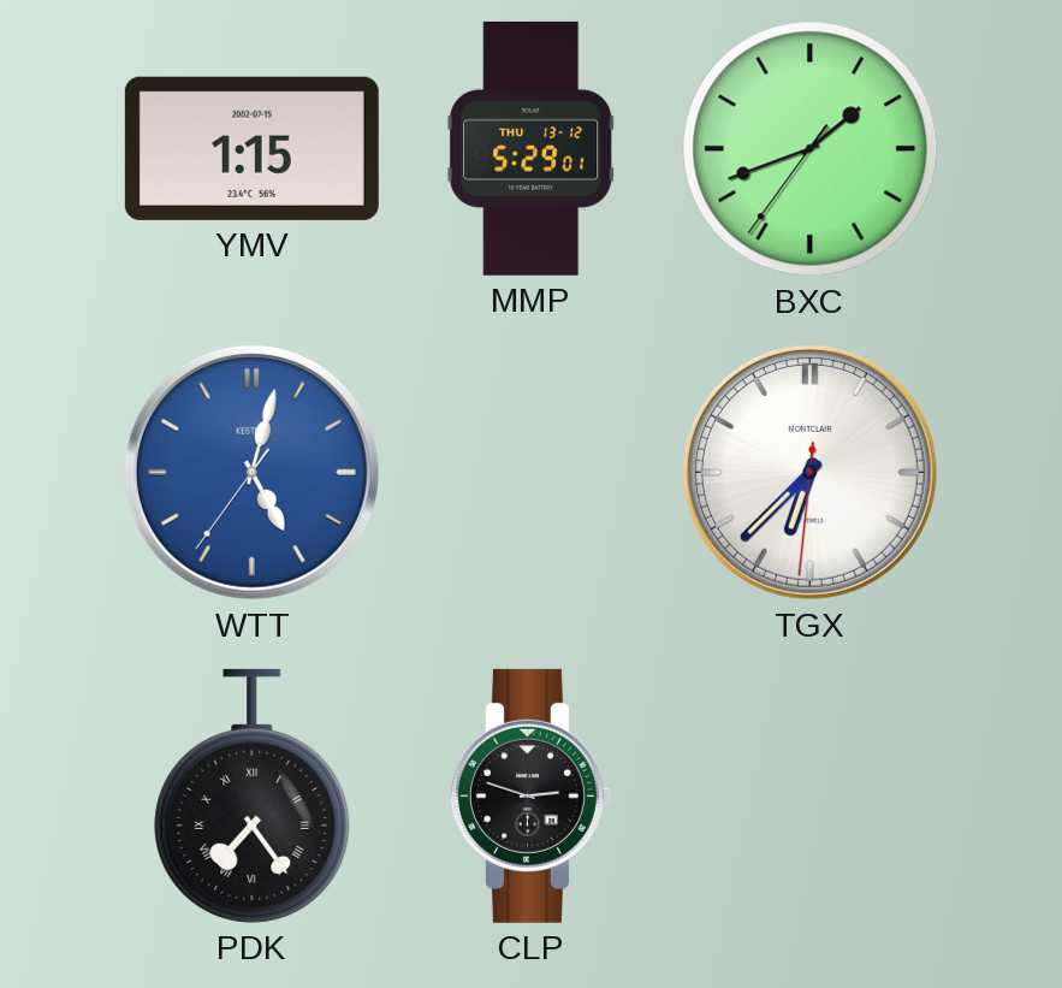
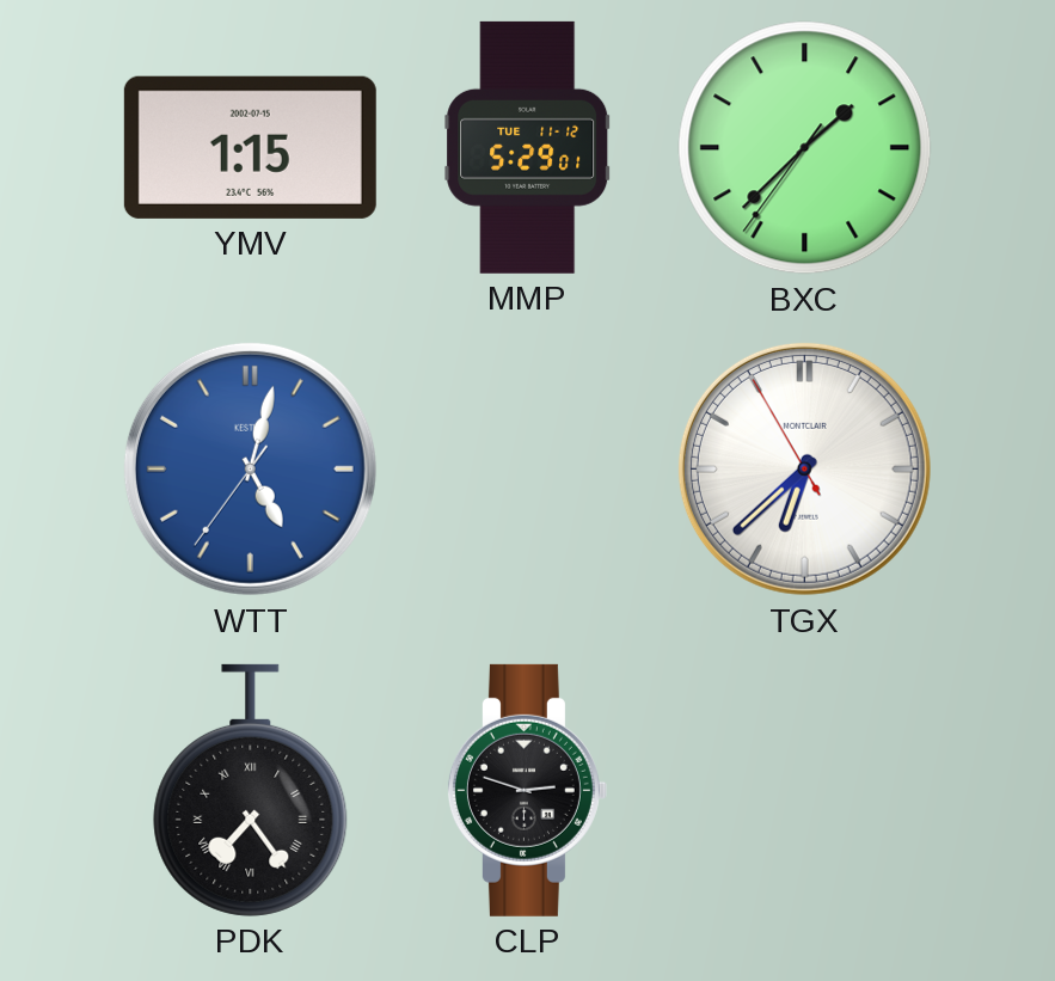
MMP date: THU 13-12 -> TUE 11-12
BXC: 1:41 -> 1:37
TGX: 6:37:31 -> 6:37:55
